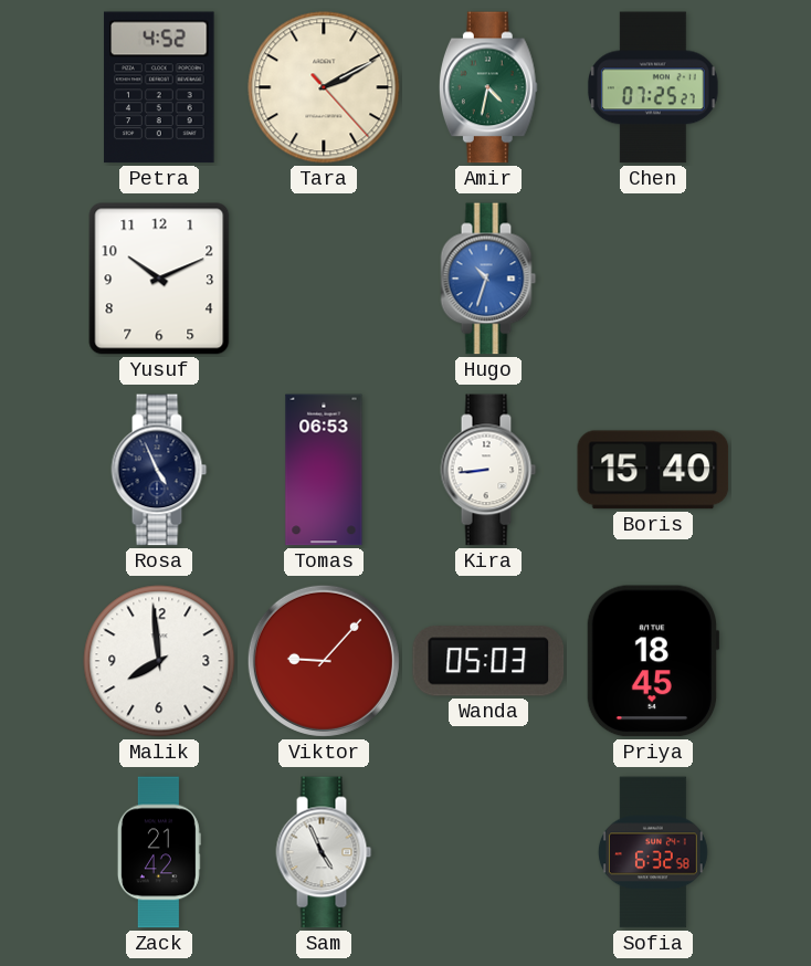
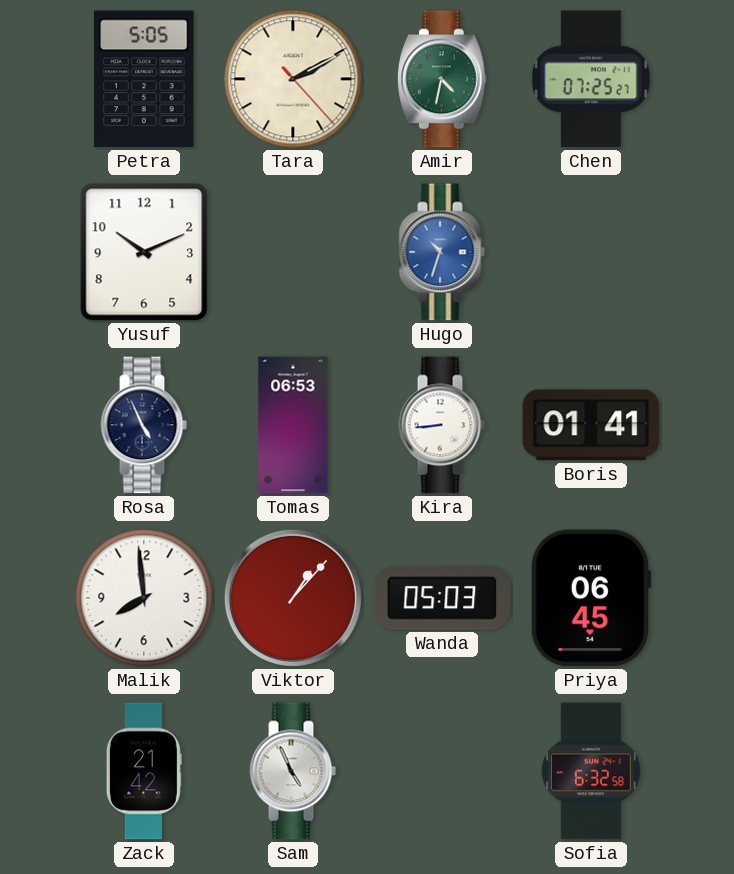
Petra: 4:52 -> 5:05
Boris: 15:40 -> 01:41
Viktor: 9:07 -> 1:07
Priya: 18:45 -> 06:45
